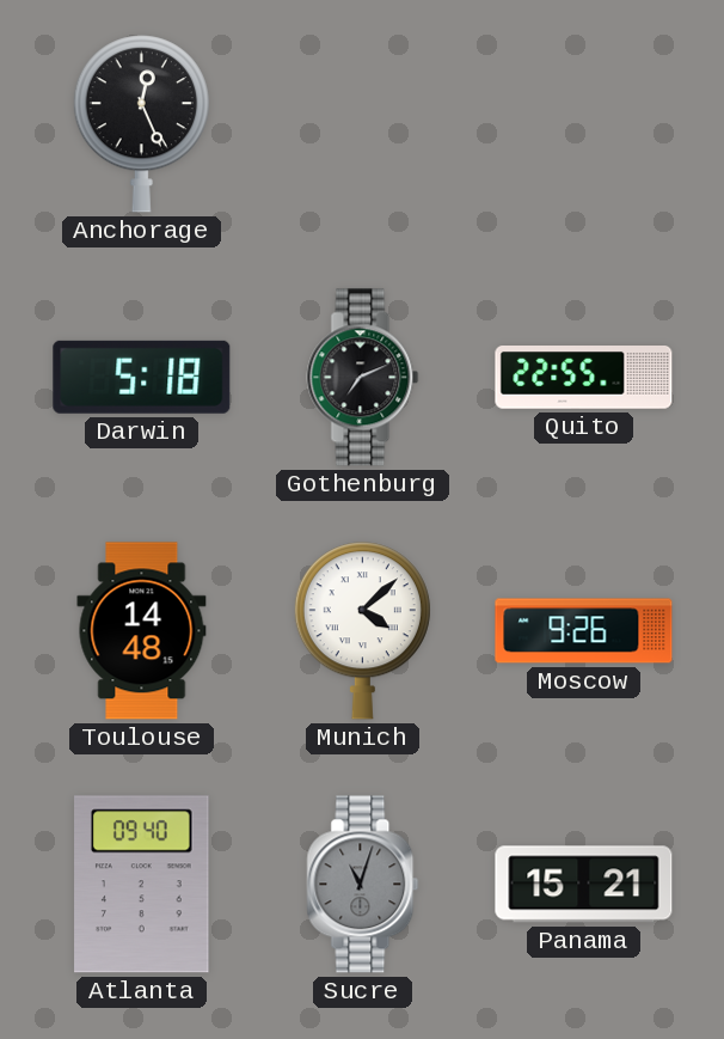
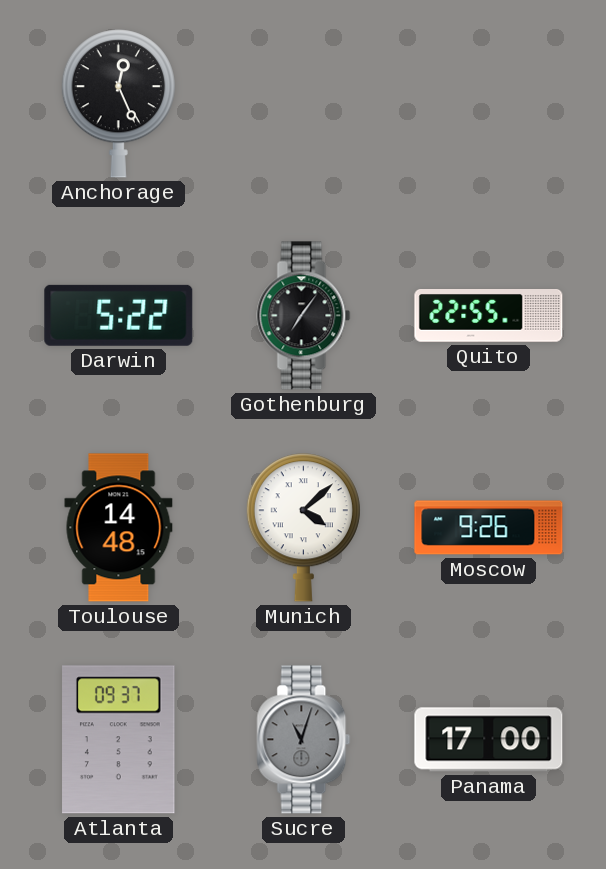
Darwin: 5:18 -> 5:22
Gothenburg: 7:11 -> 7:06
Atlanta: 09:40 -> 09:37
Panama: 15:21 -> 17:00
